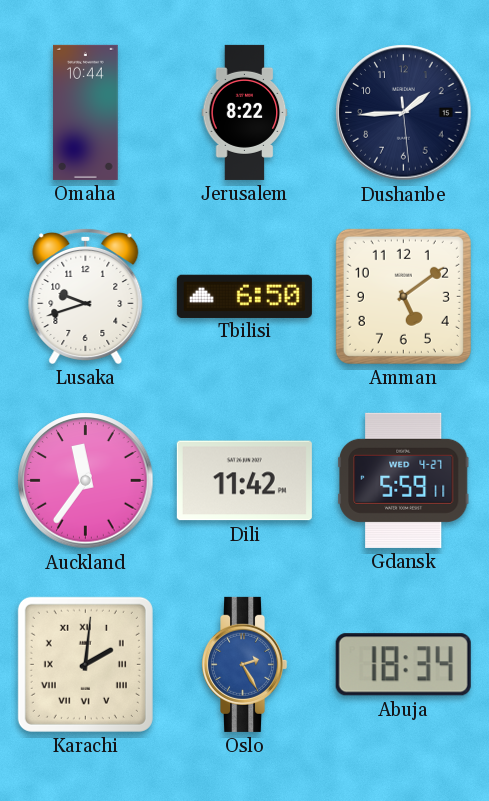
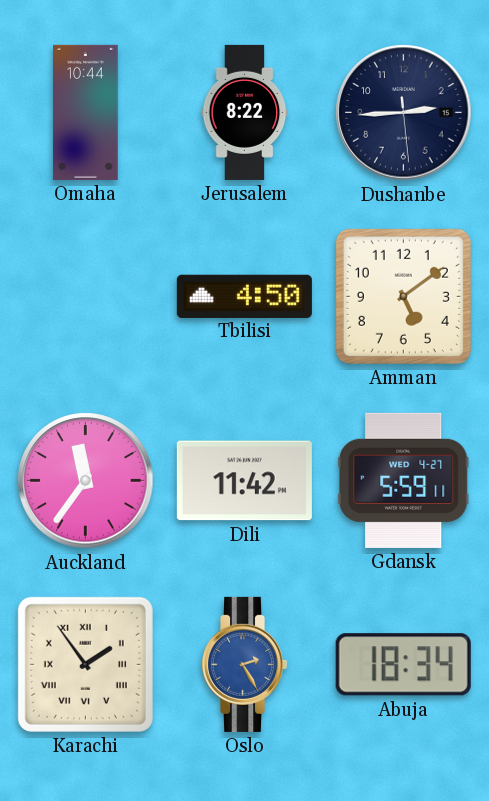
Dushanbe: 1:44 -> 2:44
Lusaka: 9:42 -> none
Tbilisi: 6:50 -> 4:50
Karachi: 2:01 -> 1:54
